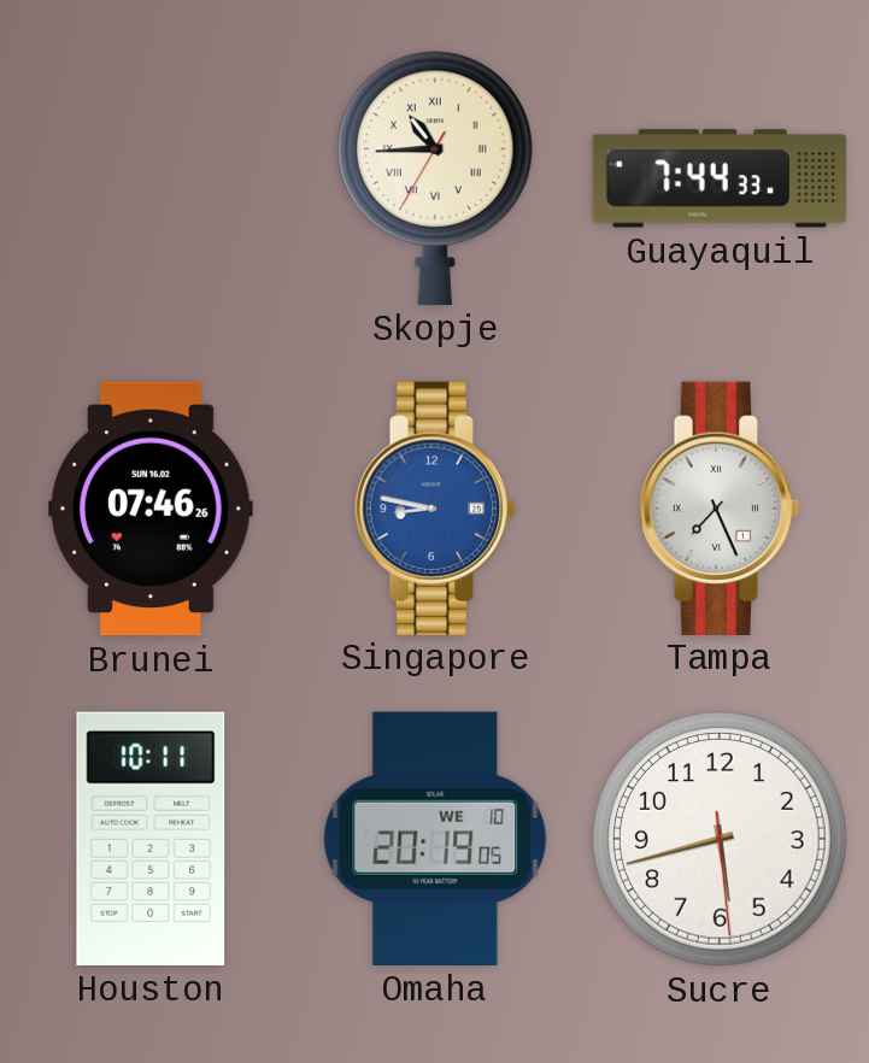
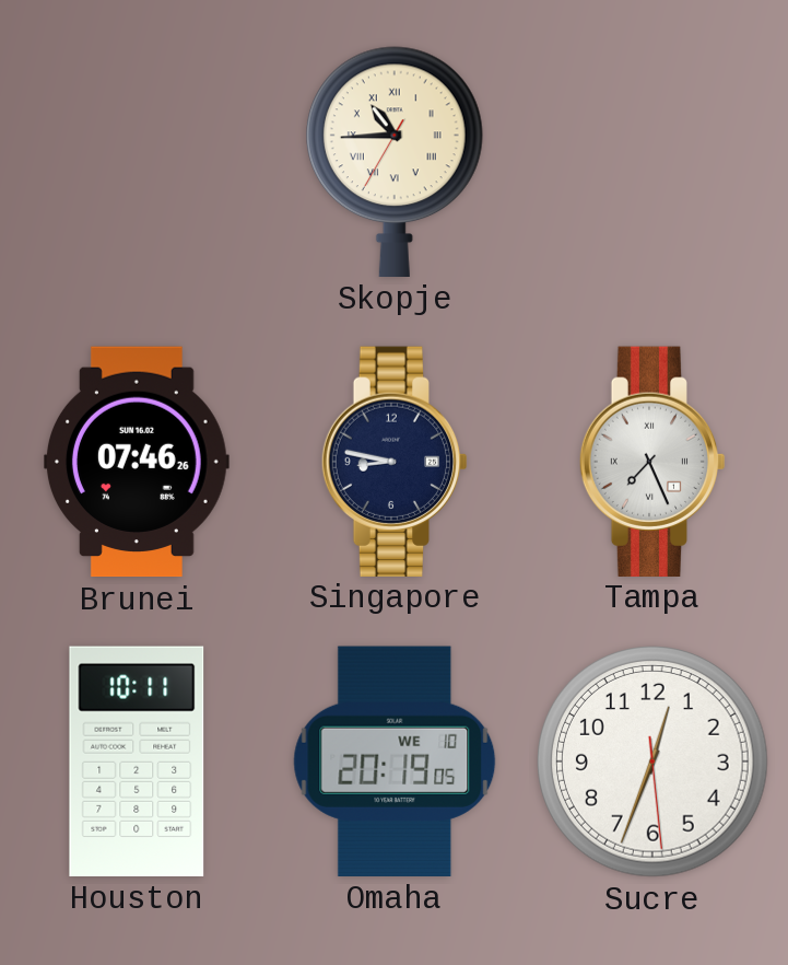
Guayaquil: 7:44 -> none
Singapore dial: blue -> navy
Sucre: 5:42 -> 12:33
